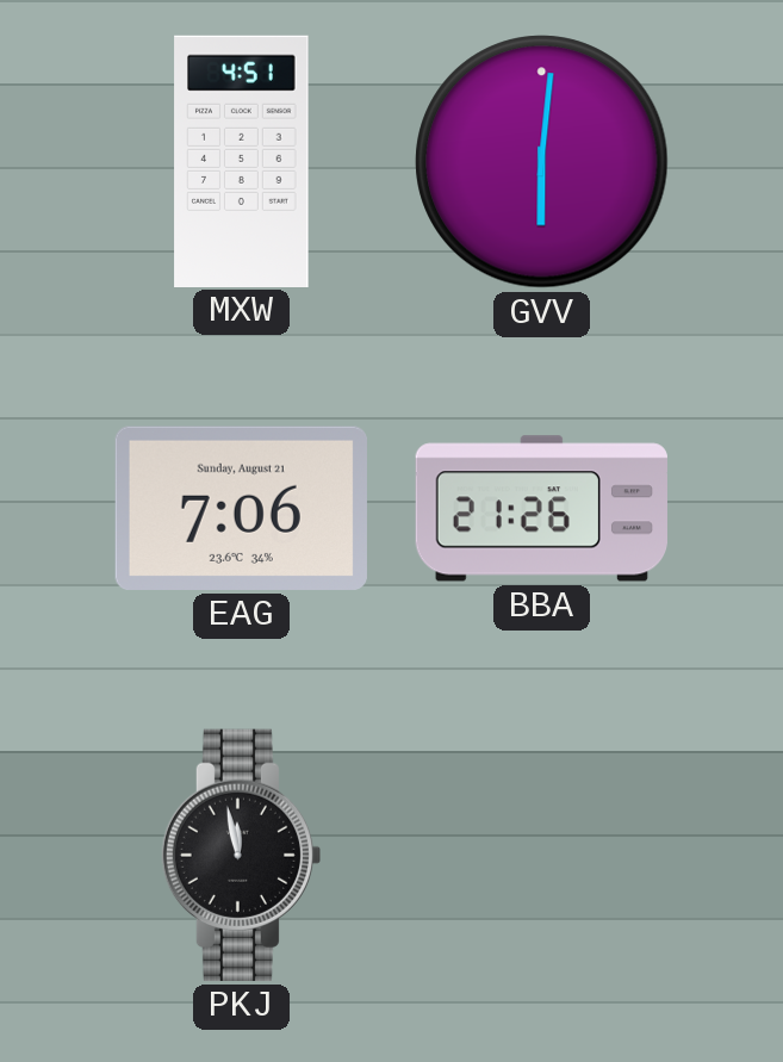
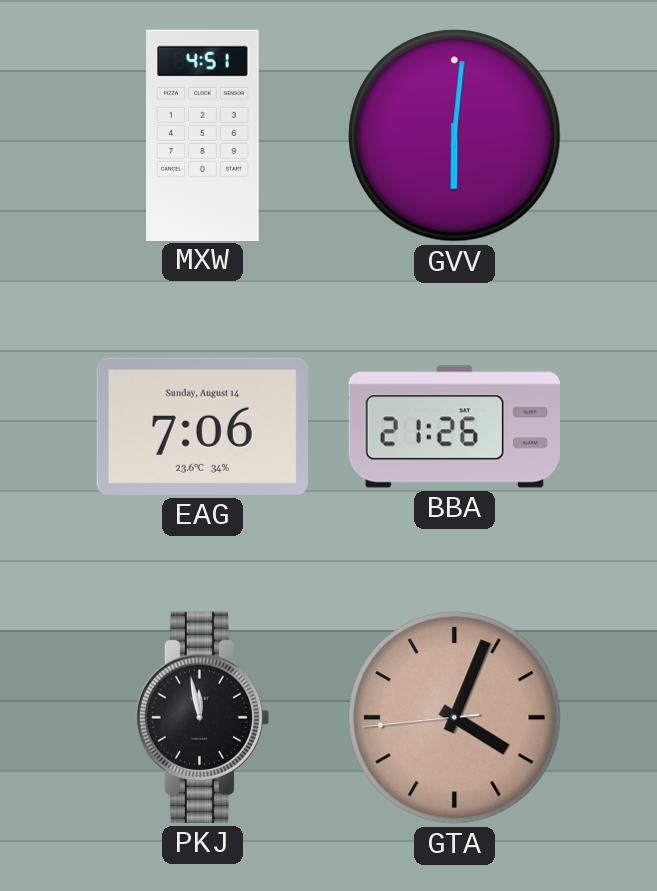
EAG date: Sunday, August 21 -> Sunday, August 14
GTA: none -> 4:03
